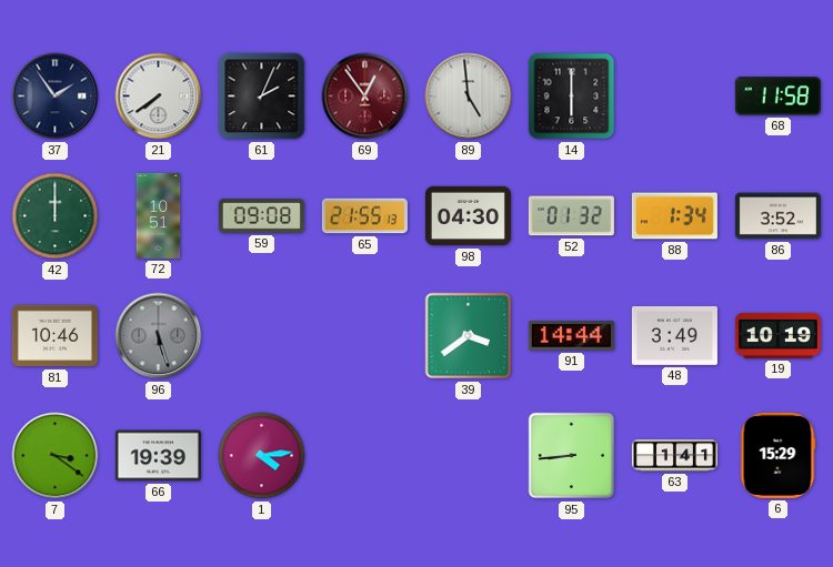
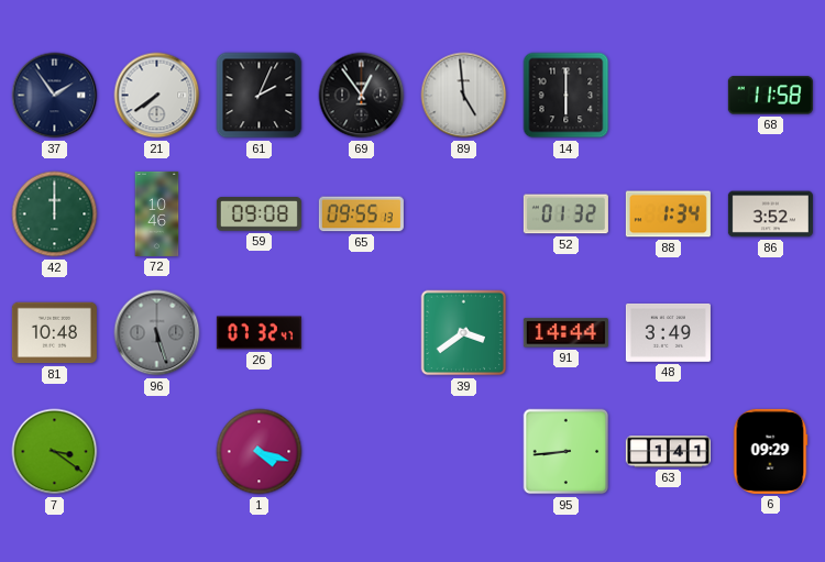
69 dial: burgundy -> black
72: 10:51 -> 10:46
65: 21:55 -> 09:55
98: 04:30 -> none
81: 10:46 -> 10:48
26: none -> 07:32
19: 10:19 -> none
66: 19:39 -> none
1: 4:14 -> 4:18
6: 15:29 -> 09:29
